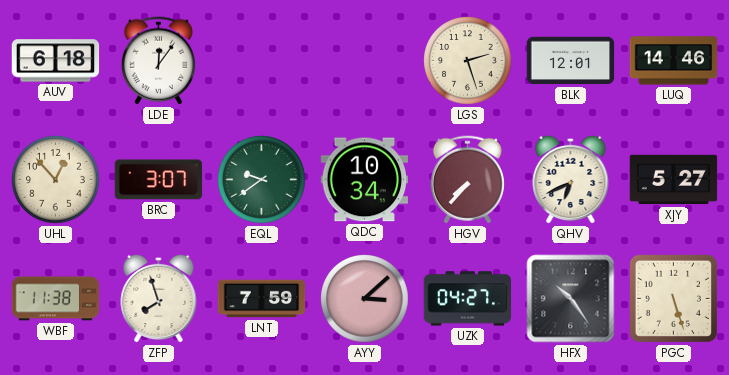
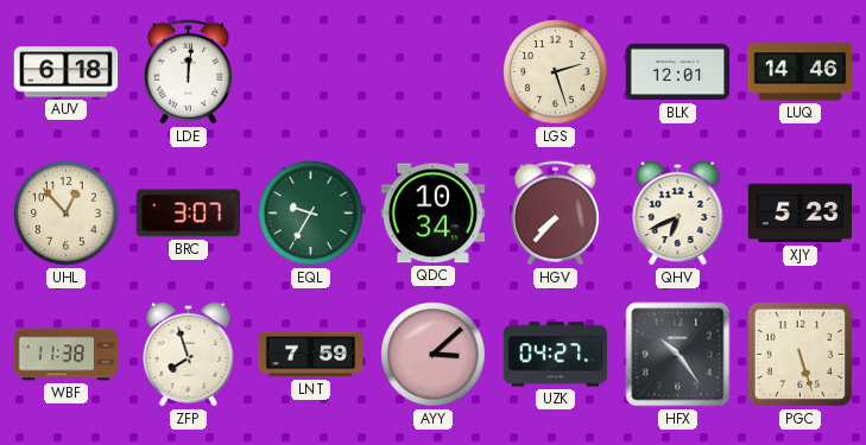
LDE: 12:06 -> 12:01
EQL: 9:39 -> 9:35
XJY: 5:27 -> 5:23
